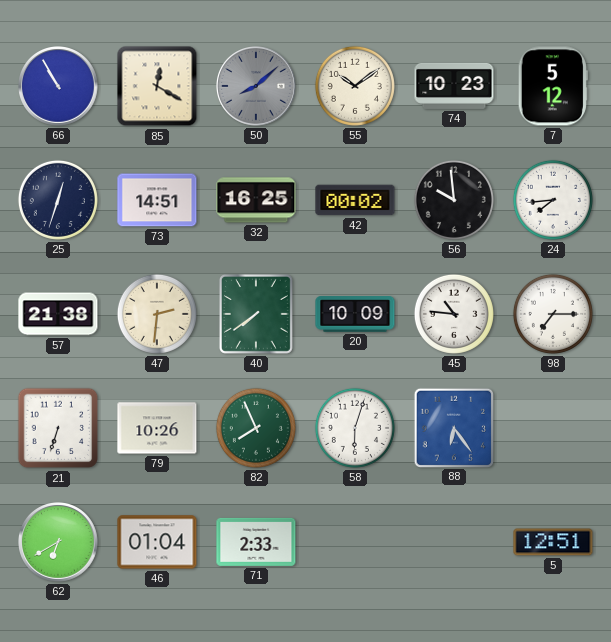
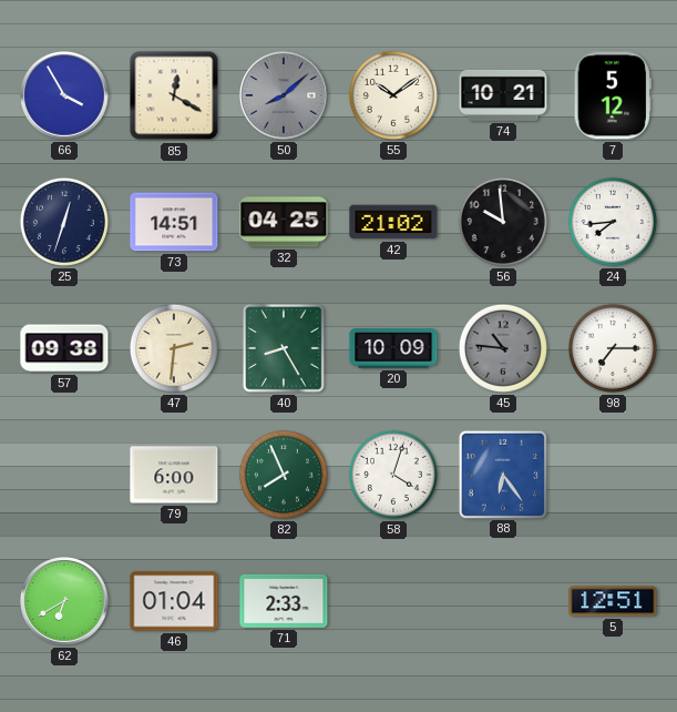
66: 10:55 -> 3:55
74: 10:23 -> 10:21
32: 16:25 -> 04:25
42: 00:02 -> 21:02
57: 21:38 -> 09:38
40: 7:39 -> 8:25
45 dial: white -> grey
21: 6:33 -> none
79: 10:26 -> 6:00
58: 6:03 -> 4:03
